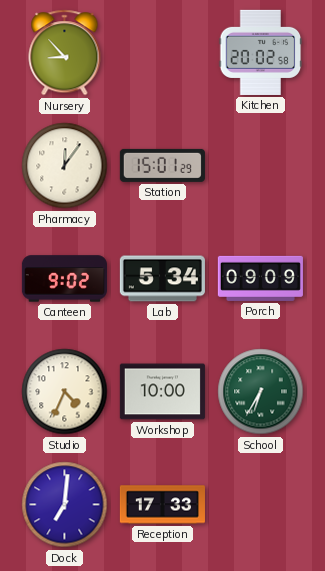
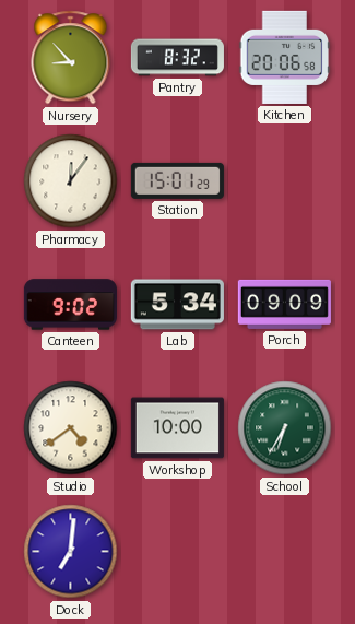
Pantry: none -> 8:32
Kitchen: 20:02 -> 20:06
Studio: 4:34 -> 4:39
Reception: 17:33 -> none
